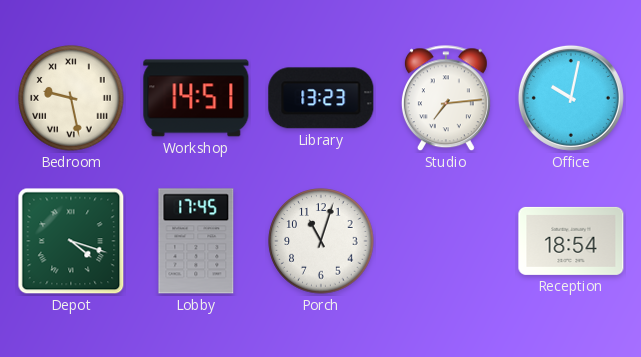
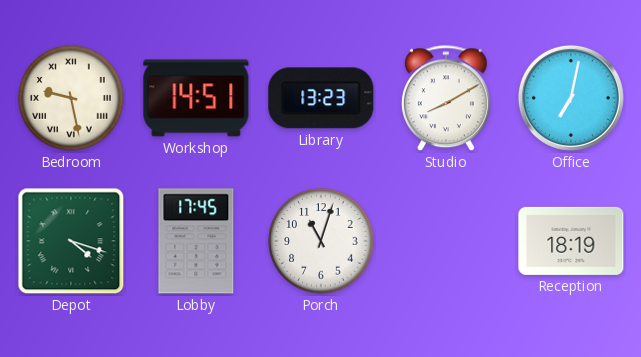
Studio: 7:14 -> 8:10
Office: 10:02 -> 7:02
Reception: 18:54 -> 18:19
